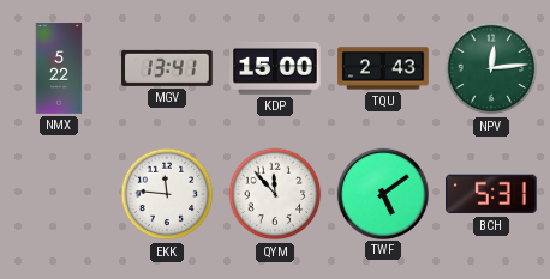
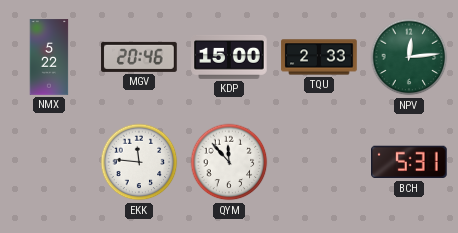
MGV: 13:41 -> 20:46
TQU: 2:43 -> 2:33
TWF: 5:09 -> none
